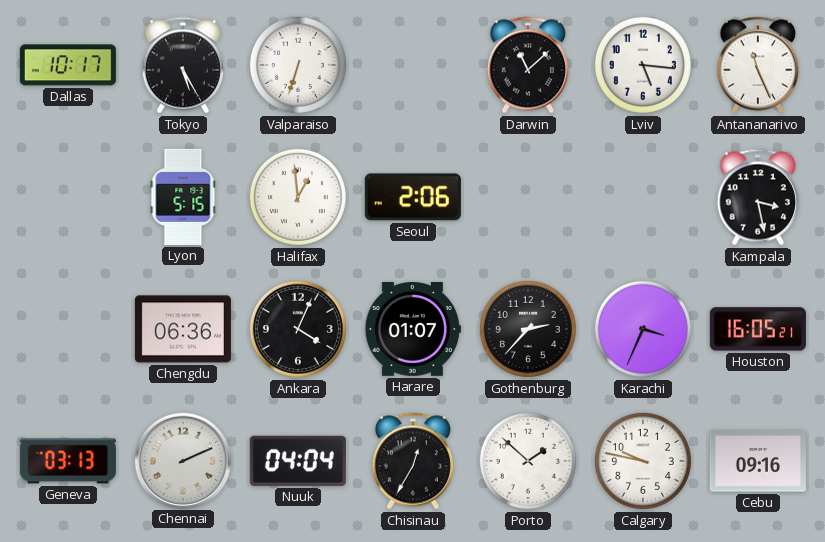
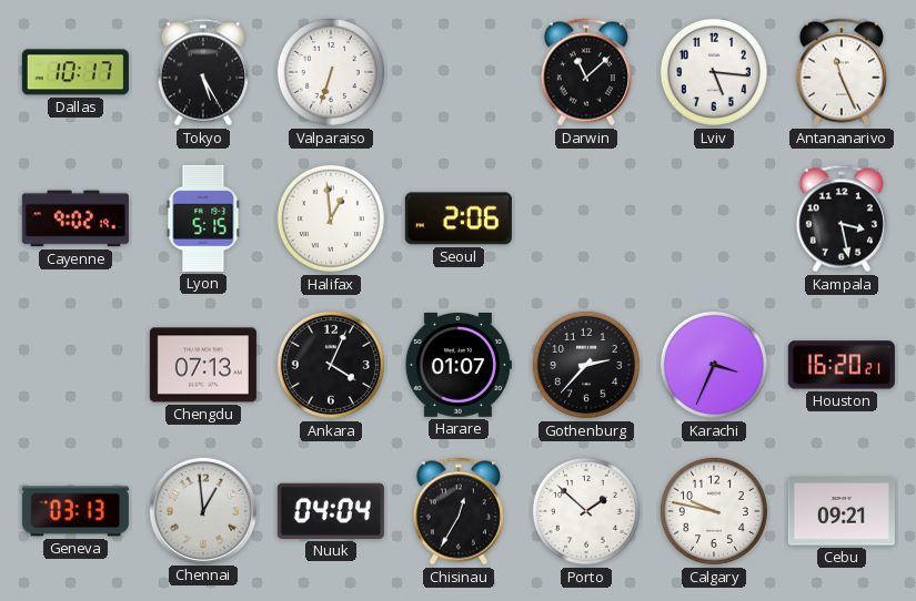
Cayenne: none -> 9:02
Chengdu: 06:36 -> 07:13
Houston: 16:05 -> 16:20
Chennai: 2:11 -> 12:59
Cebu: 09:16 -> 09:21
